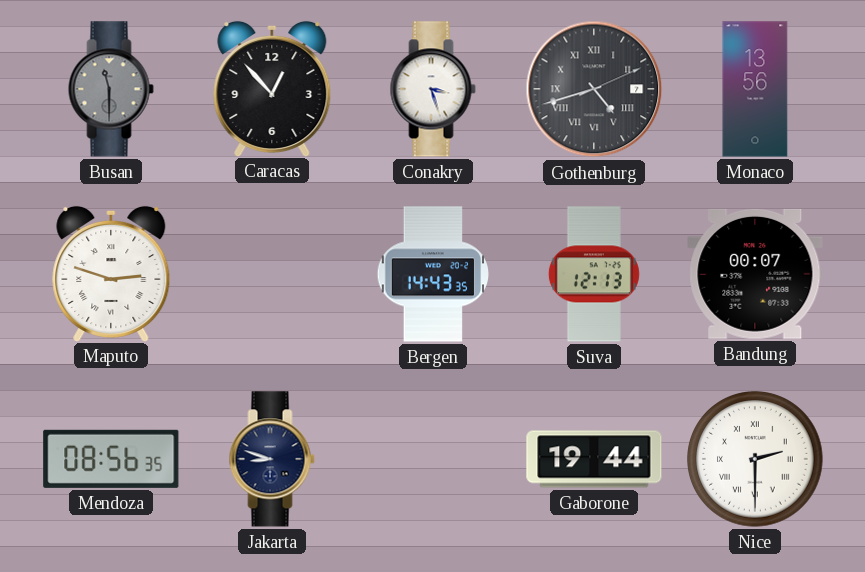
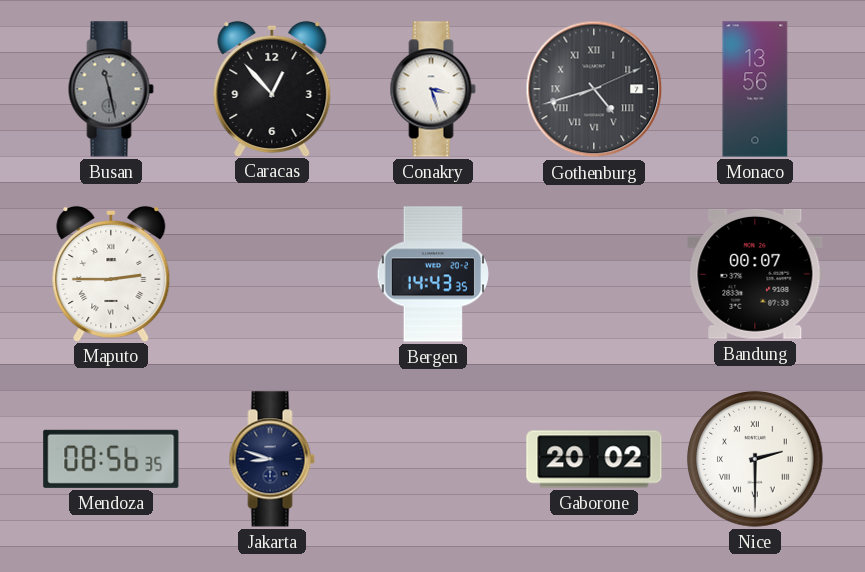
Busan: 11:30 -> 11:28
Maputo: 2:48 -> 2:45
Suva: 12:13 -> none
Gaborone: 19:44 -> 20:02
